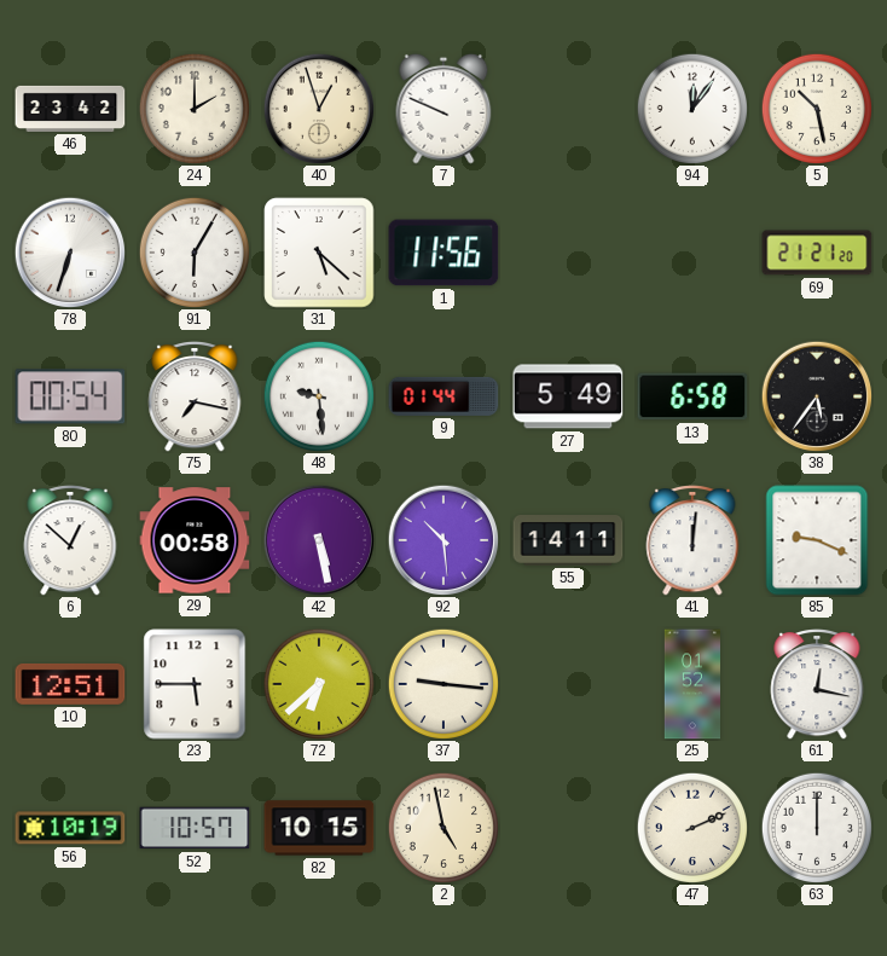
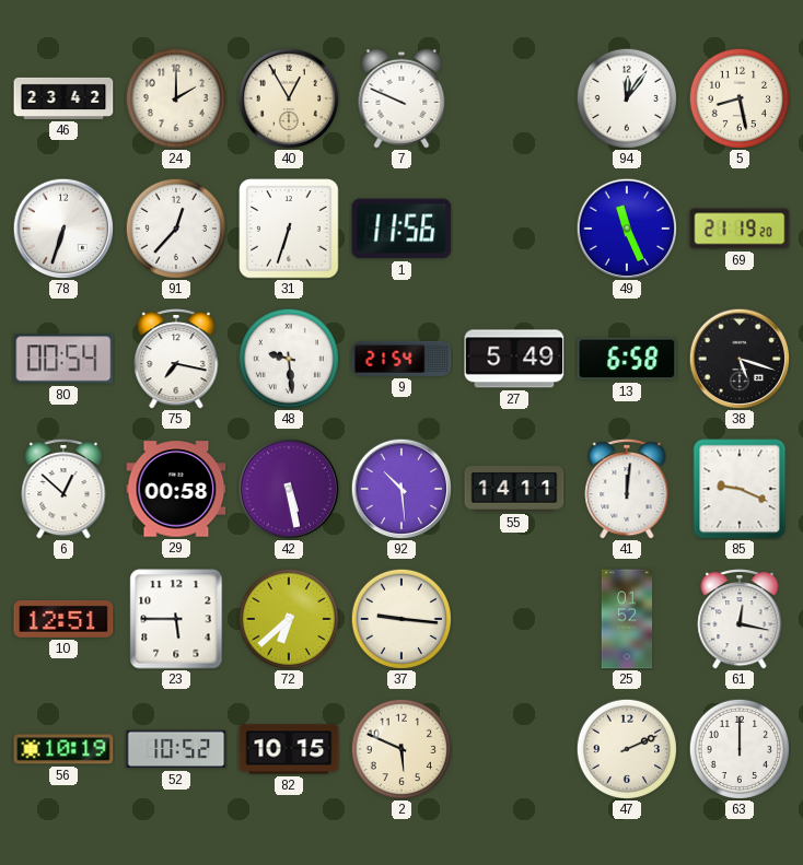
40: 12:57 -> 12:55
5: 10:28 -> 8:28
91: 6:05 -> 12:37
31: 5:22 -> 6:33
49: none -> 11:26
69: 21:21 -> 21:19
9: 01:44 -> 21:54
38: 5:36 -> 5:18
52: 10:57 -> 10:52
2: 4:58 -> 5:49
